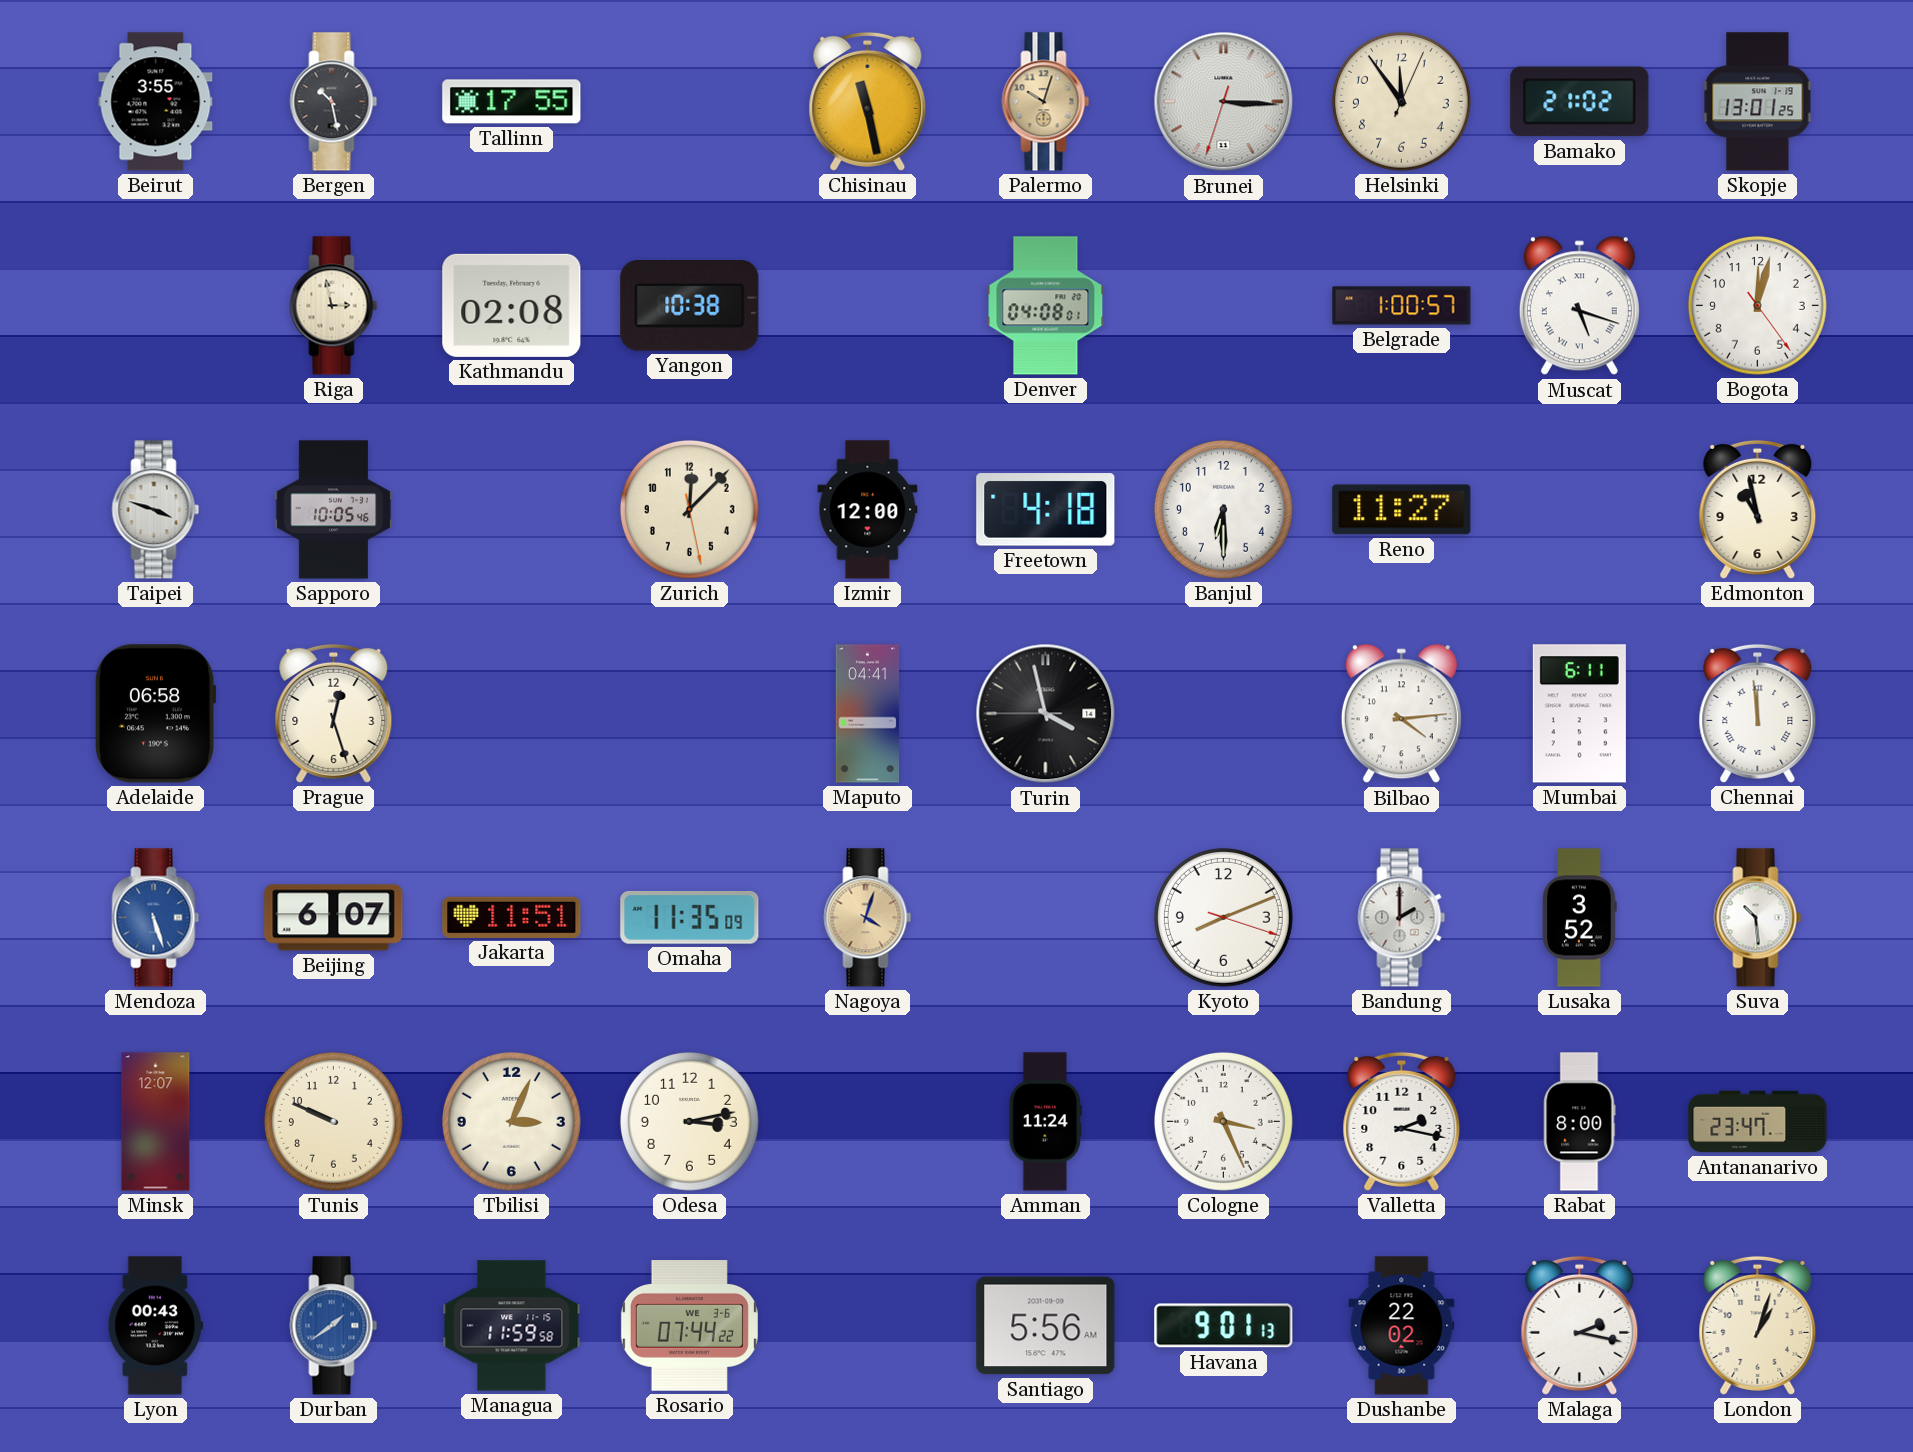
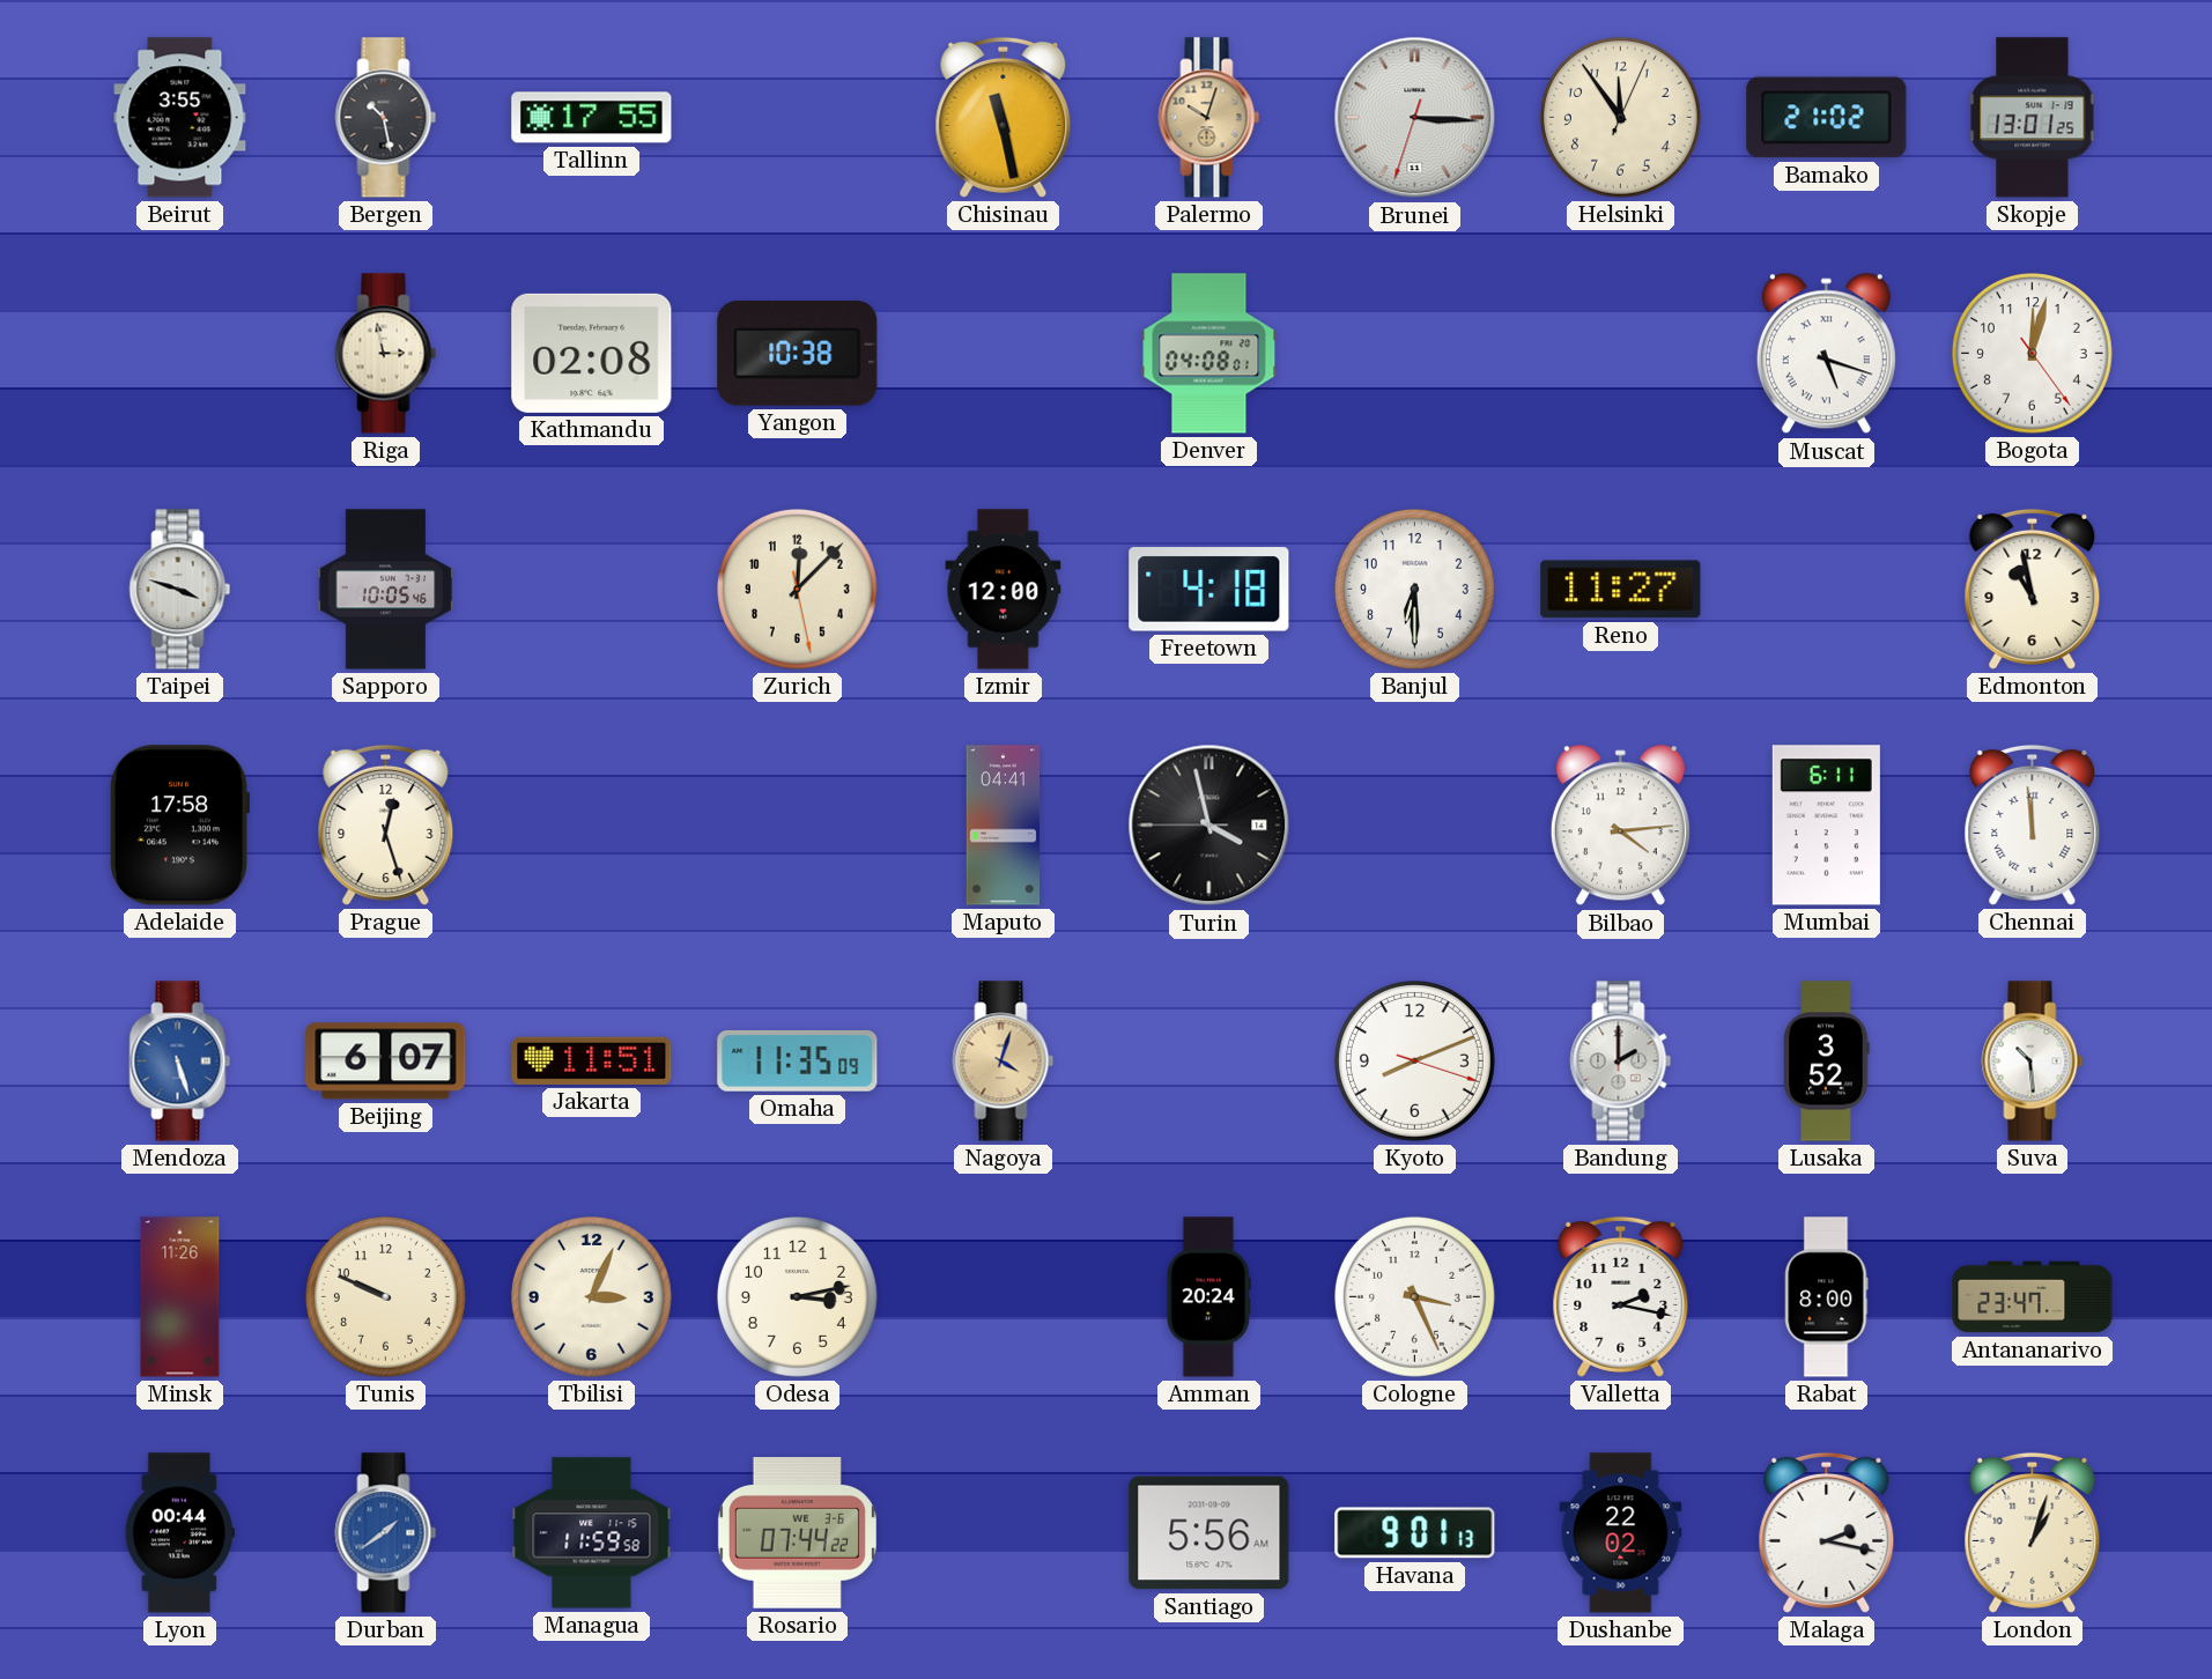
Belgrade: 1:00 -> none
Adelaide: 06:58 -> 17:58
Minsk: 12:07 -> 11:26
Amman: 11:24 -> 20:24
Lyon: 00:43 -> 00:44
